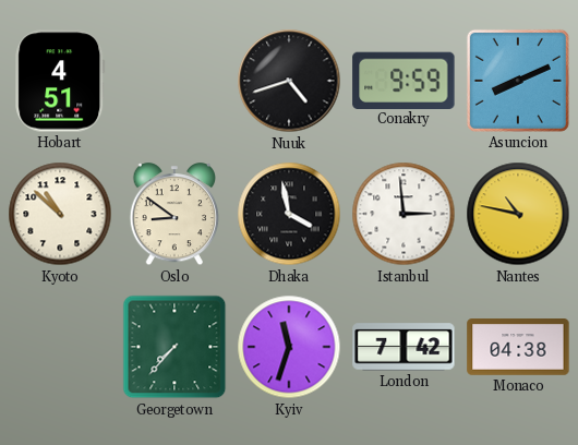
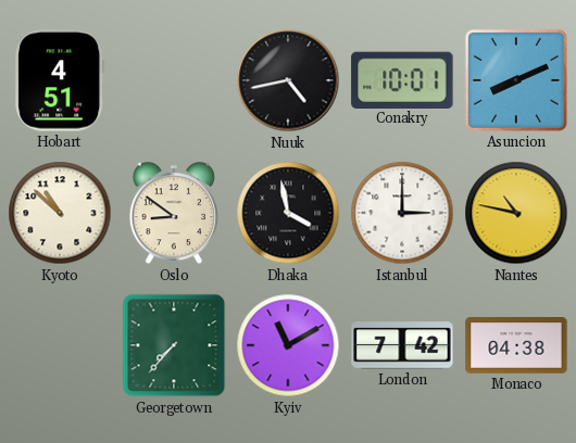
Nuuk: 4:42 -> 4:43
Conakry: 9:59 -> 10:01
Istanbul: 2:59 -> 3:00
Kyiv: 11:33 -> 11:10
